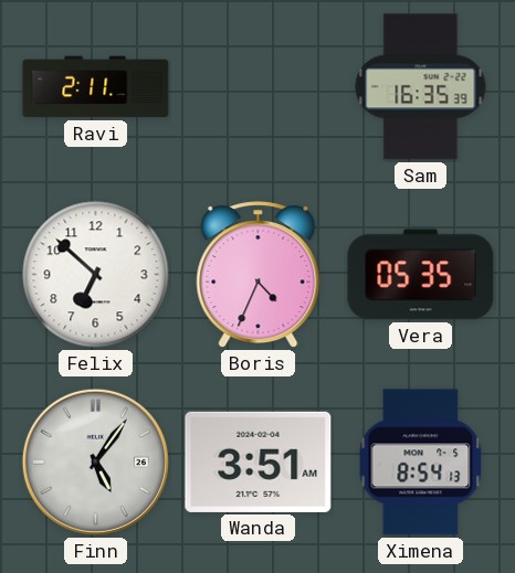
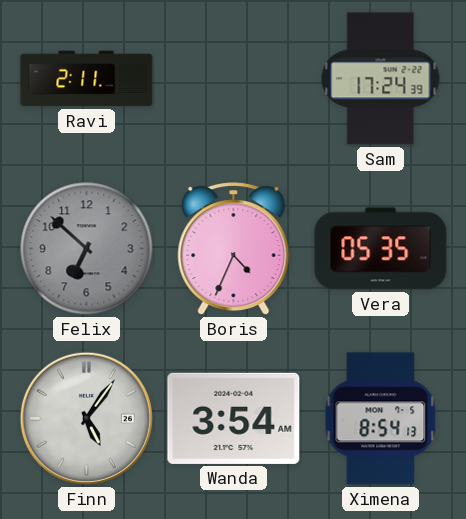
Sam: 16:35 -> 17:24
Felix dial: white -> grey
Wanda: 3:51 -> 3:54
